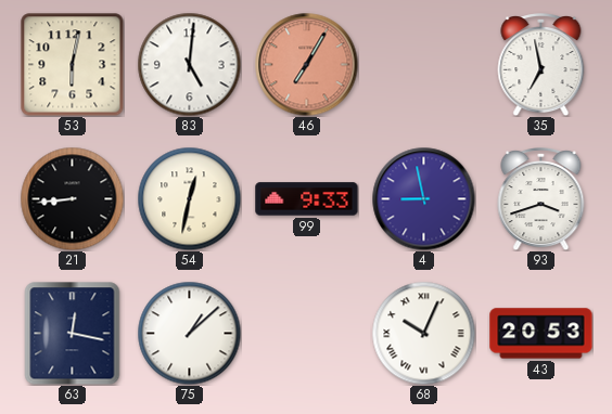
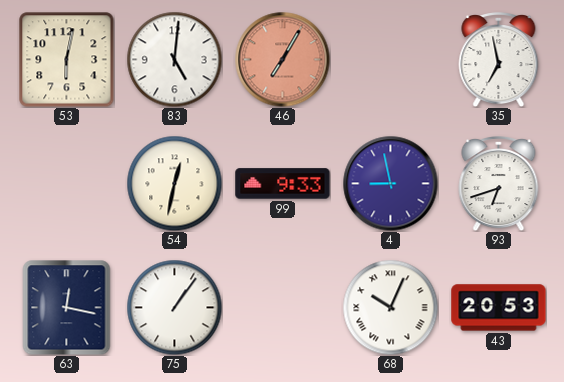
21: 8:44 -> none
93: 3:42 -> 6:42
75: 1:08 -> 1:06
